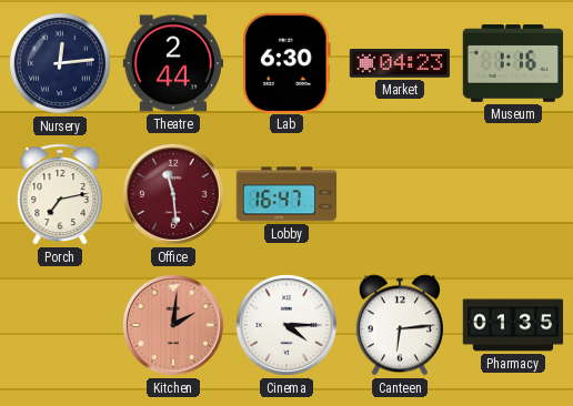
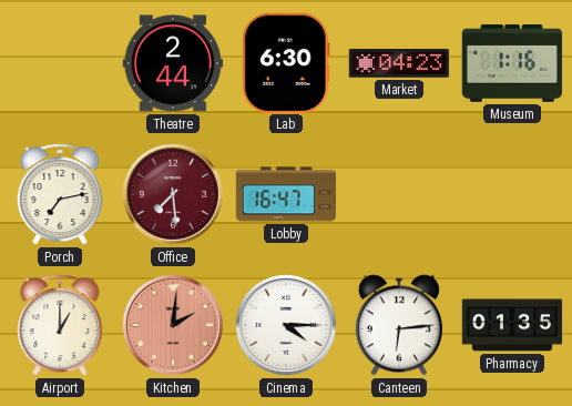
Nursery: 12:14 -> none
Office: 11:29 -> 7:29
Airport: none -> 1:00
